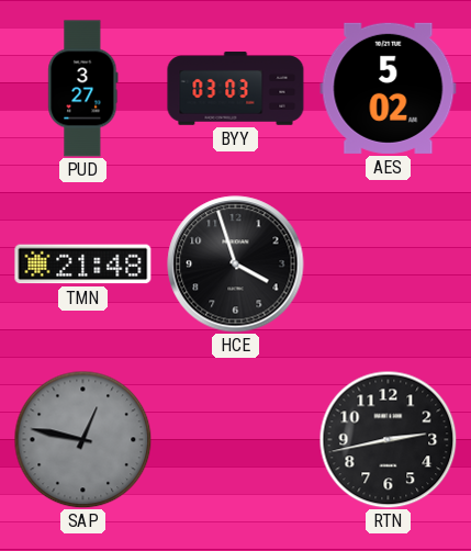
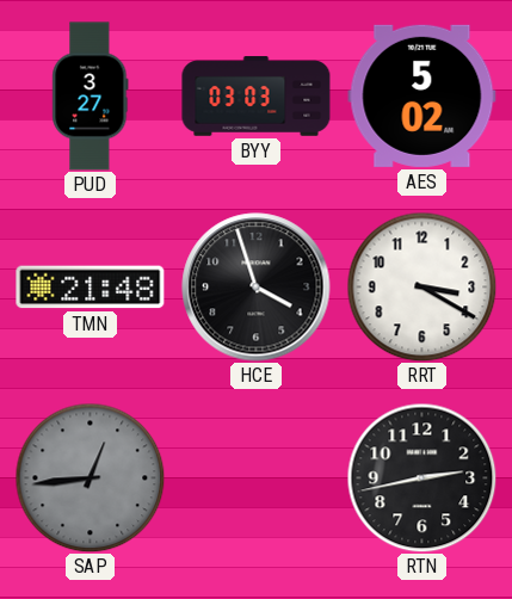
RRT: none -> 3:20
SAP: 12:47 -> 12:44
